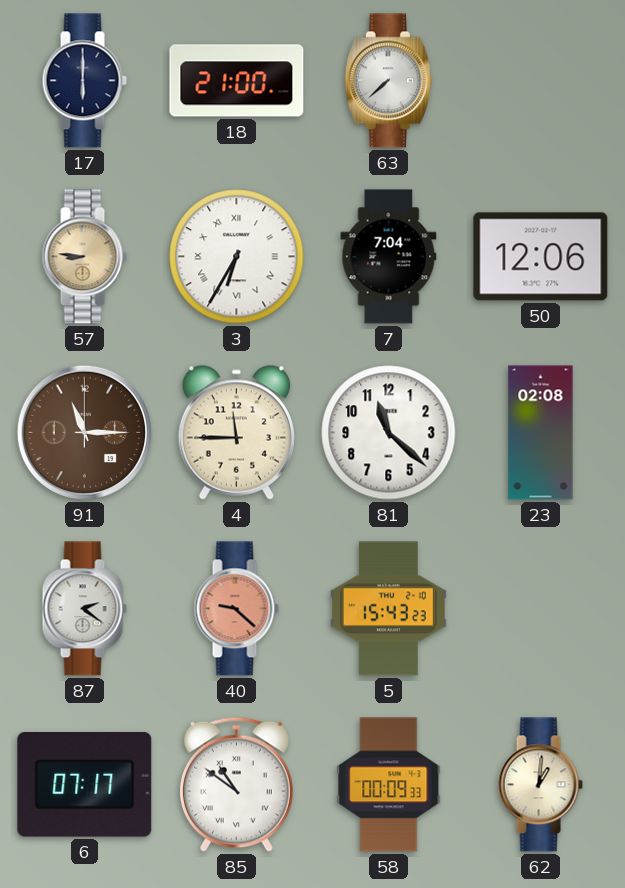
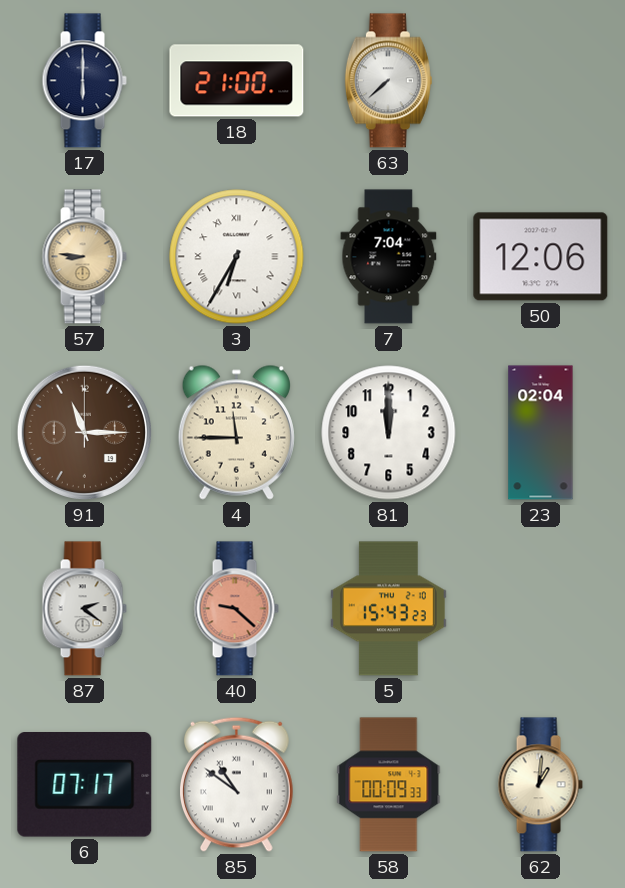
81: 11:22 -> 12:00
23: 02:08 -> 02:04
